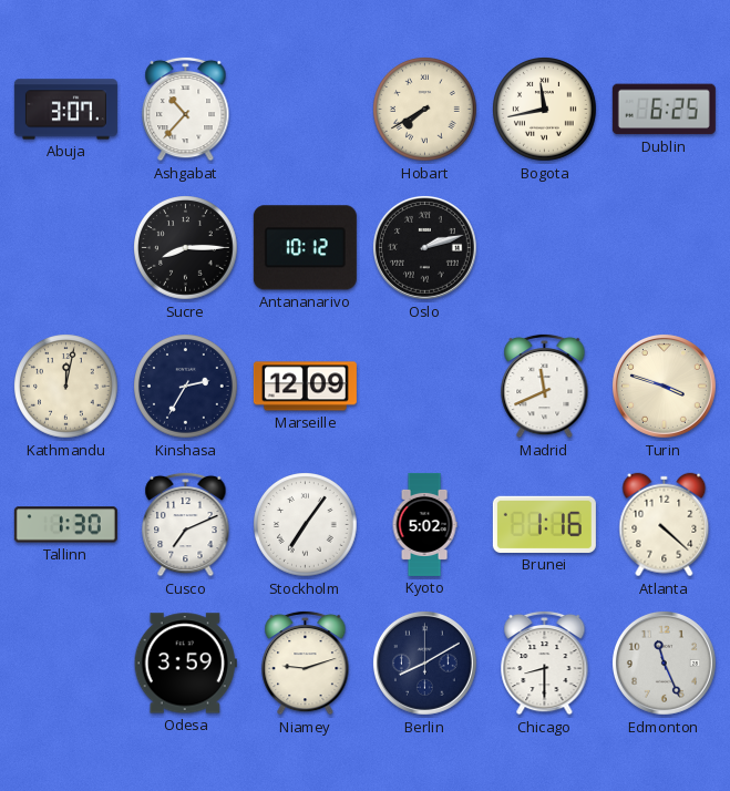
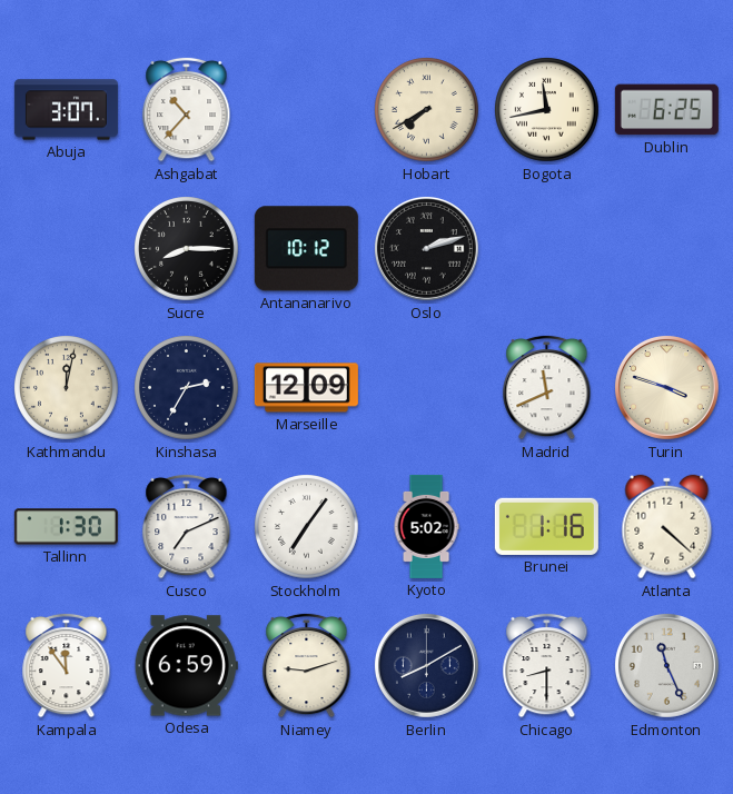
Kampala: none -> 11:54
Odesa: 3:59 -> 6:59
